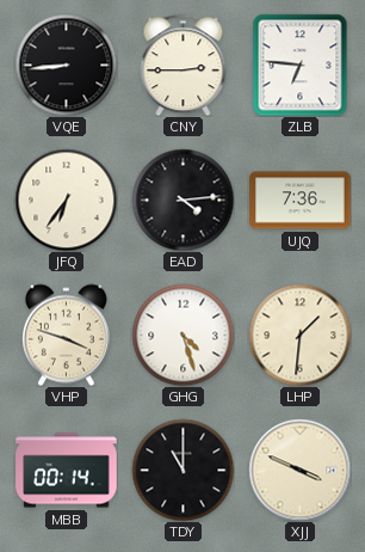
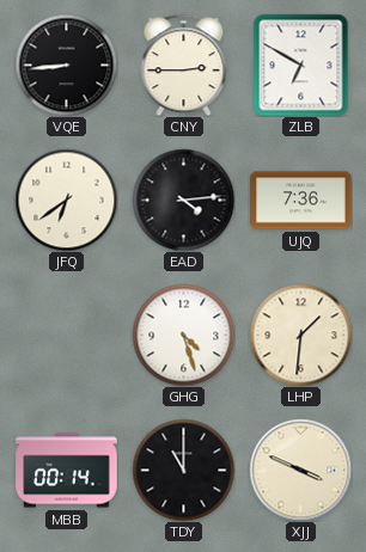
ZLB: 6:46 -> 6:50
JFQ: 6:36 -> 6:39
VHP: 3:48 -> none
